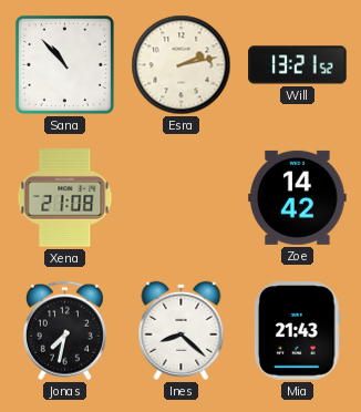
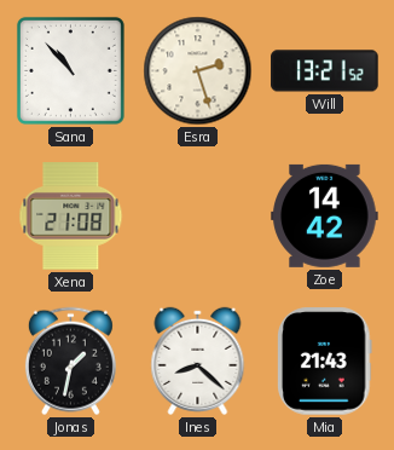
Esra: 2:13 -> 2:27
Jonas: 7:32 -> 1:32
